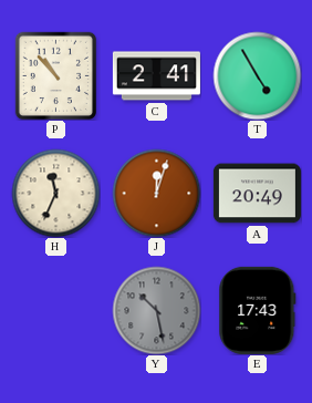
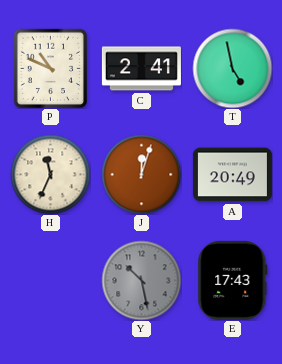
P: 10:53 -> 10:49
T: 4:55 -> 4:58
